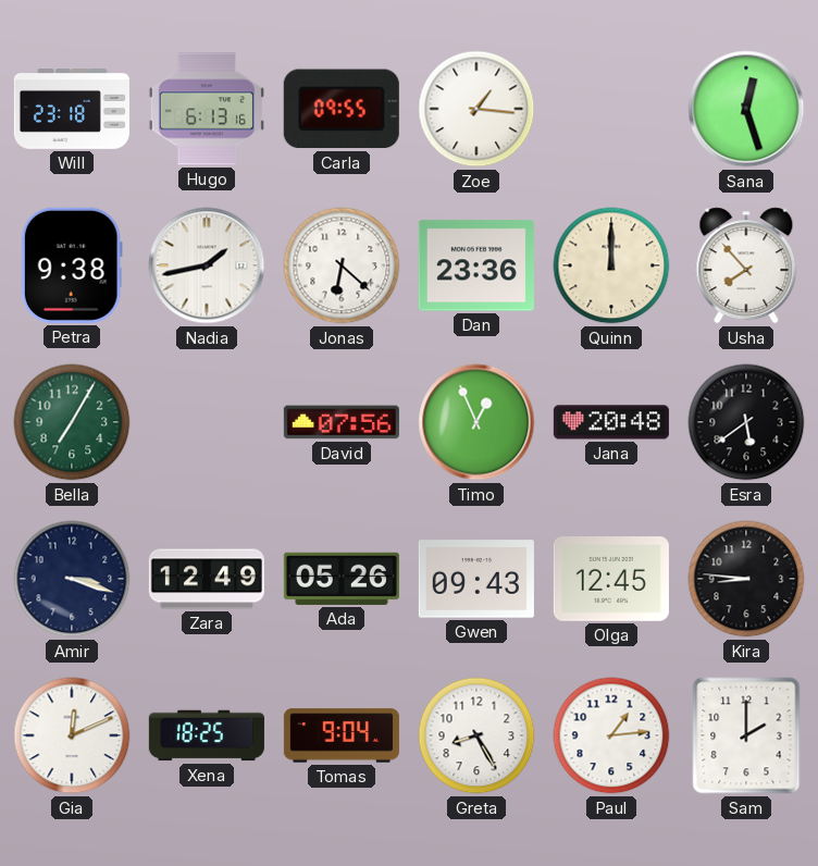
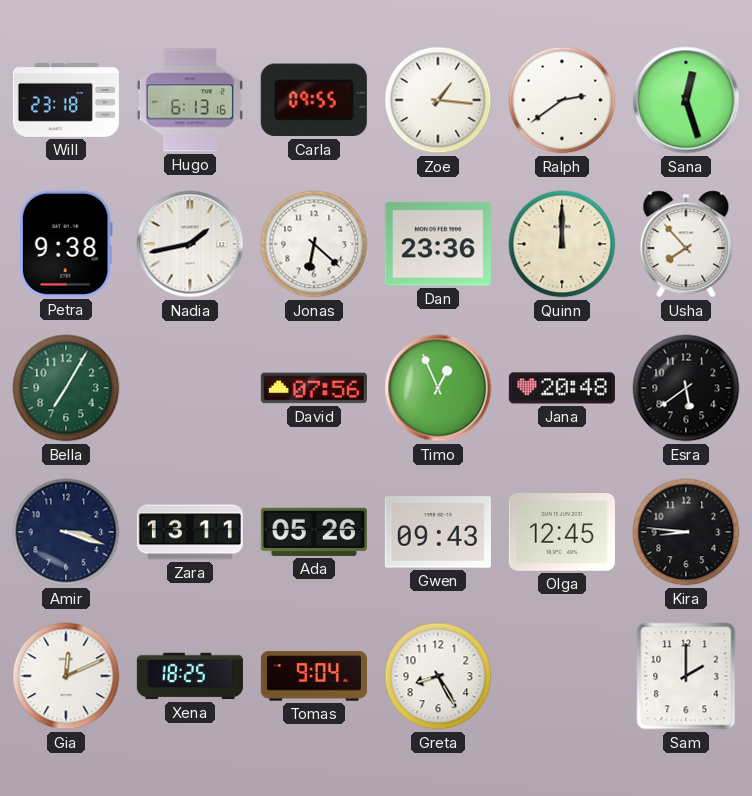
Ralph: none -> 2:39
Zara: 12:49 -> 13:11
Paul: 1:14 -> none
